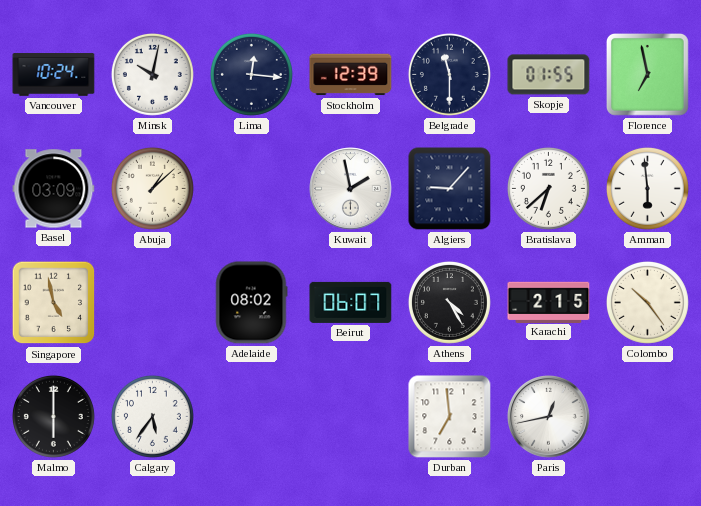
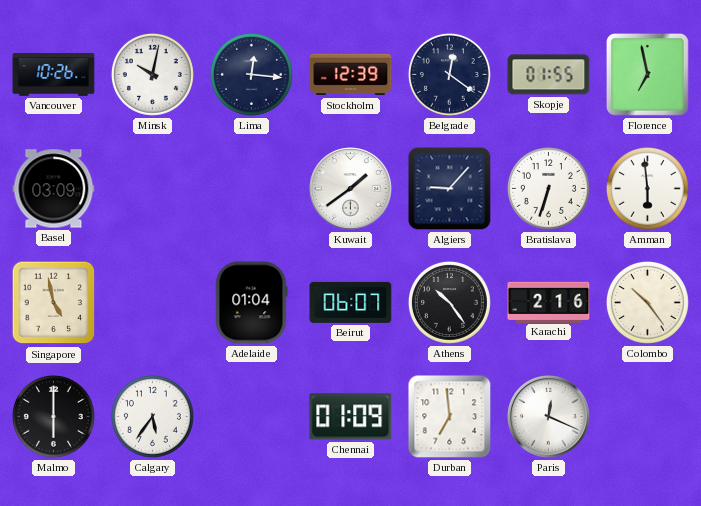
Vancouver: 10:24 -> 10:26
Belgrade: 11:30 -> 12:21
Abuja: 1:08 -> none
Kuwait: 1:58 -> 1:39
Bratislava: 6:38 -> 6:33
Adelaide: 08:02 -> 01:04
Athens: 4:25 -> 10:24
Karachi: 2:15 -> 2:16
Chennai: none -> 01:09
Paris: 12:43 -> 12:19
